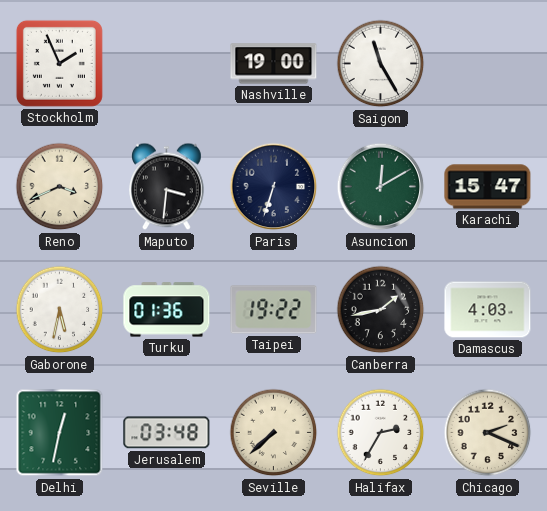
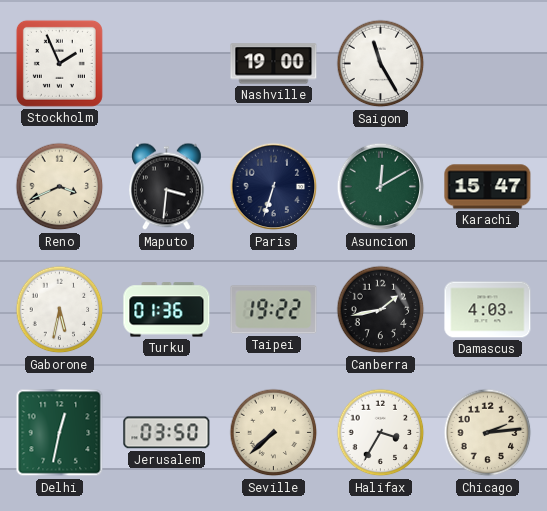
Jerusalem: 03:48 -> 03:50
Halifax: 2:35 -> 3:35
Chicago: 2:19 -> 2:14
